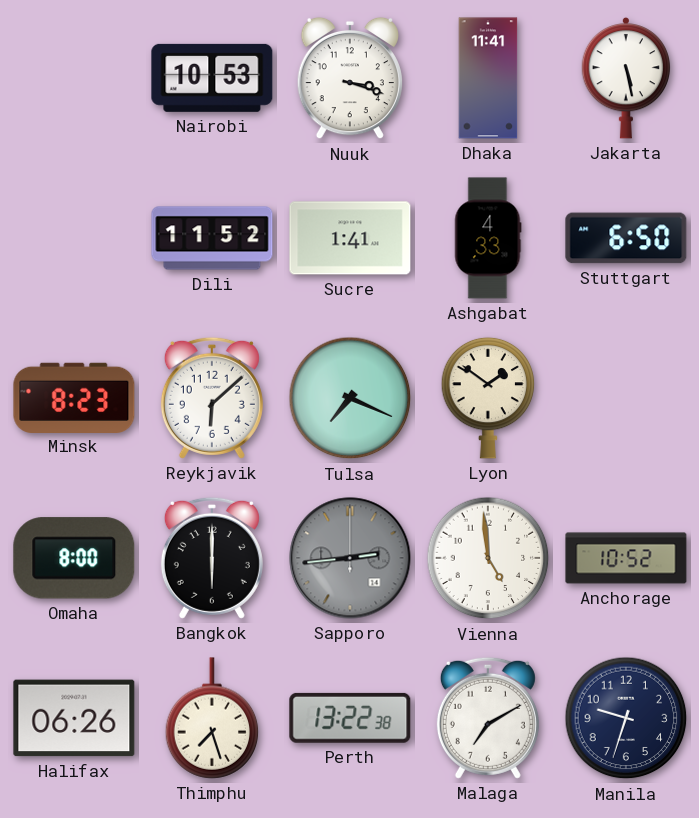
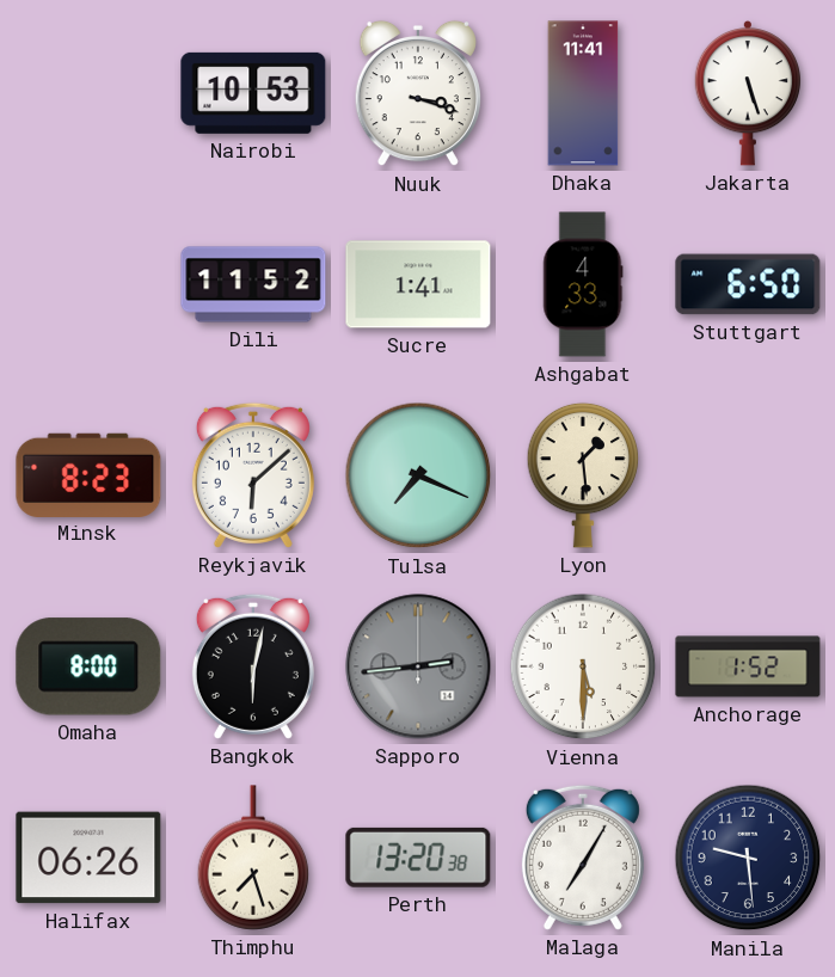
Jakarta: 5:28 -> 5:27
Lyon: 1:51 -> 1:29
Bangkok: 6:00 -> 6:02
Vienna: 4:59 -> 5:30
Anchorage: 10:52 -> 1:52
Perth: 13:22 -> 13:20
Malaga: 7:10 -> 7:05
Manila: 9:33 -> 9:29
